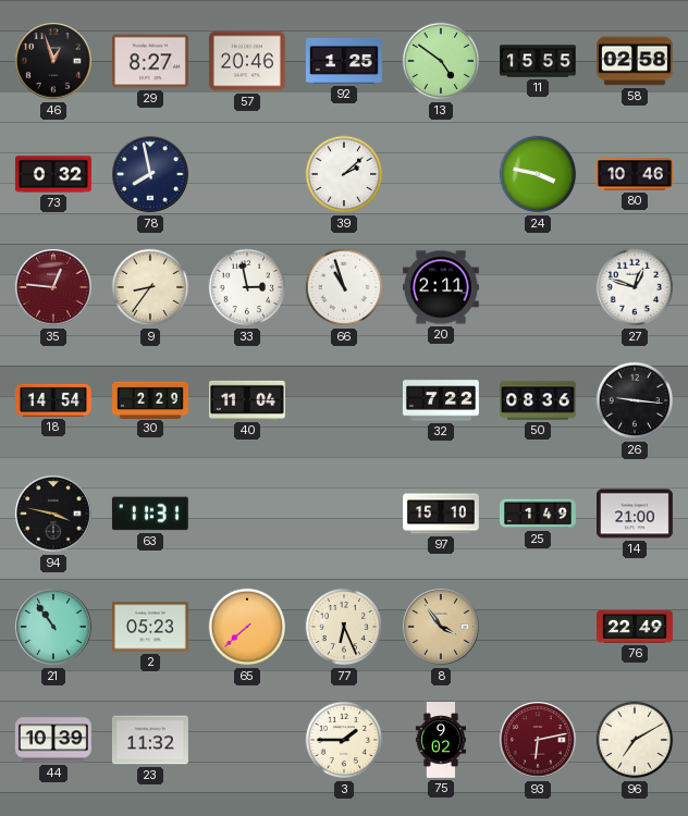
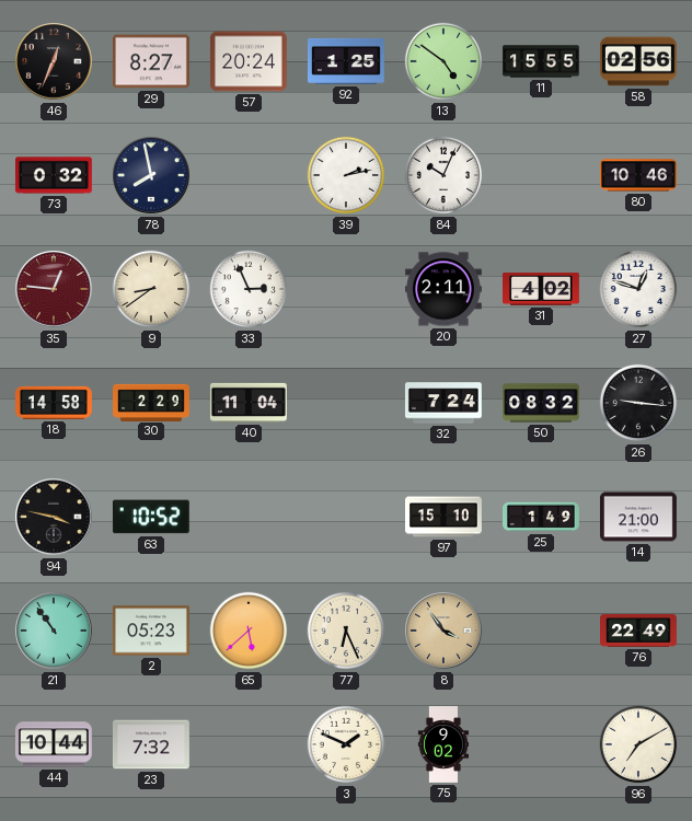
46: 12:57 -> 12:34
57: 20:46 -> 20:24
58: 02:58 -> 02:56
39: 2:08 -> 2:13
84: none -> 10:04
24: 3:47 -> none
9: 8:36 -> 8:39
33: 2:58 -> 2:56
66: 10:57 -> none
31: none -> 4:02
18: 14:54 -> 14:58
32: 7:22 -> 7:24
50: 08:36 -> 08:32
63: 11:31 -> 10:52
65: 7:38 -> 5:38
44: 10:39 -> 10:44
23: 11:32 -> 7:32
3: 1:45 -> 1:49
93: 6:13 -> none
